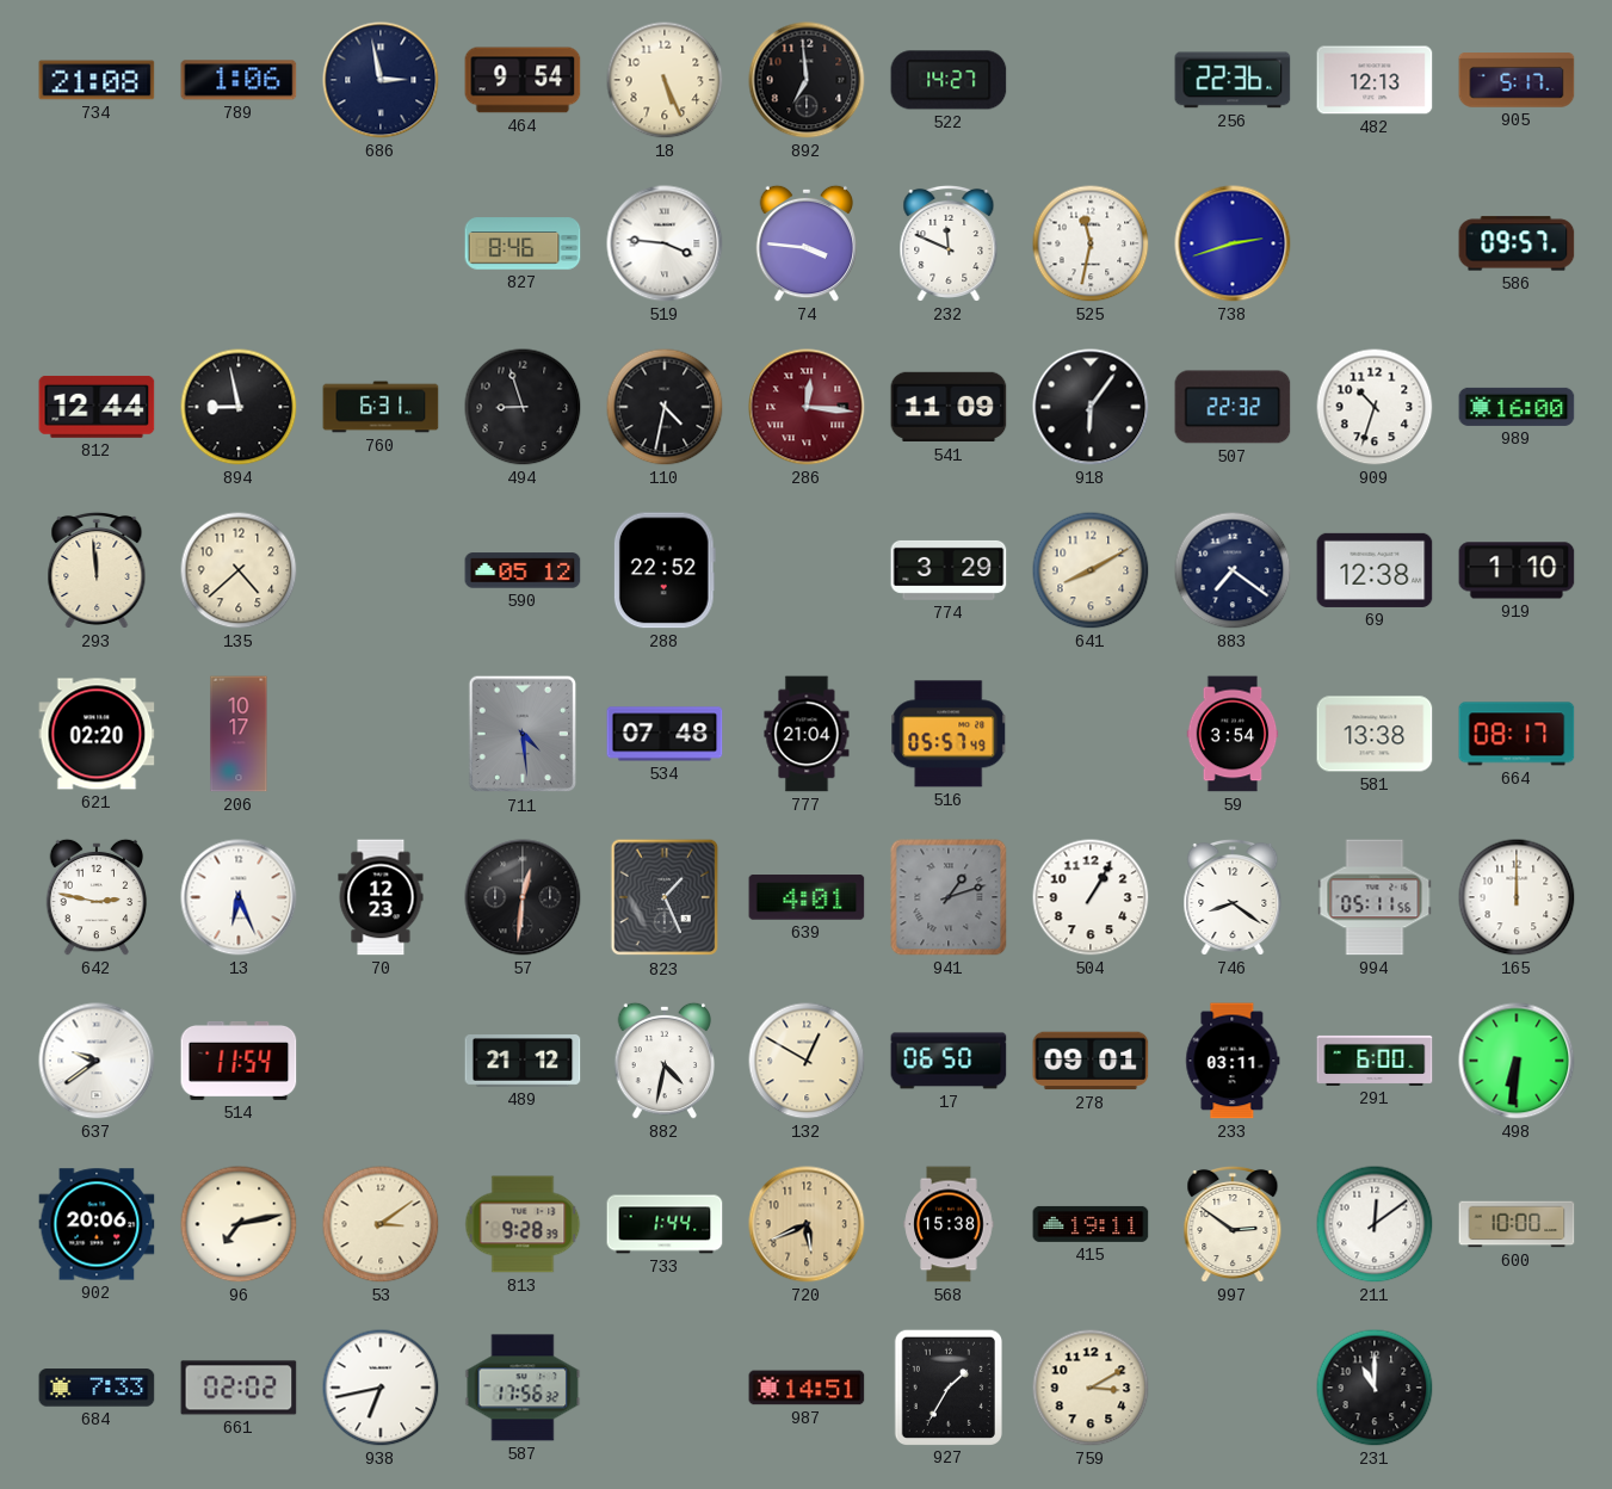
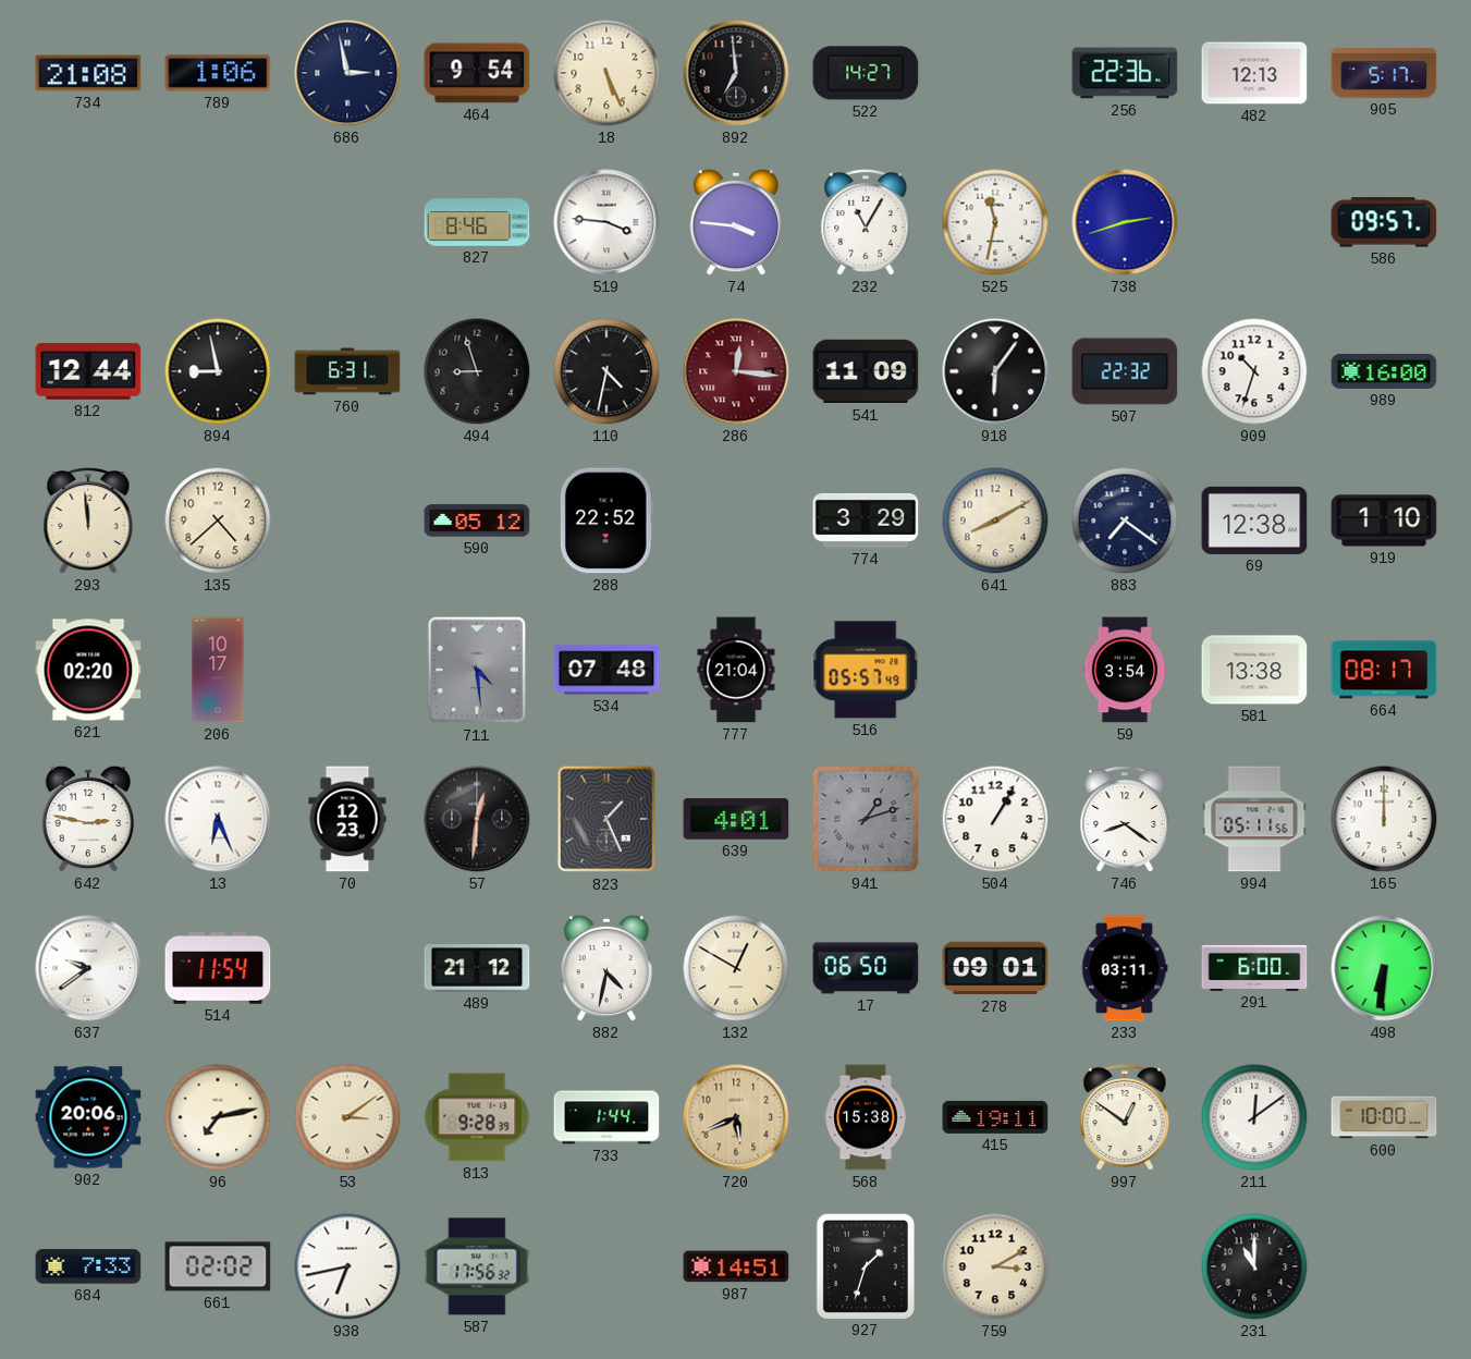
232: 11:49 -> 11:05
997: 2:51 -> 12:51
927: 1:35 -> 1:33
